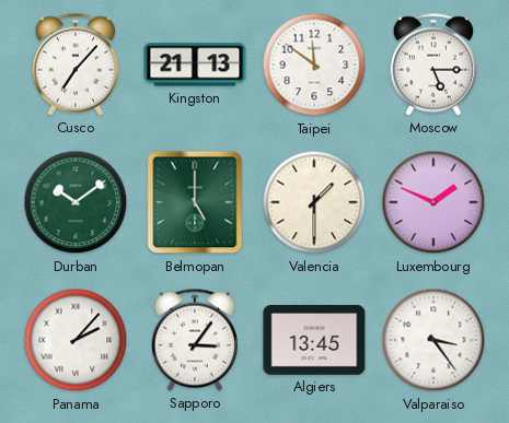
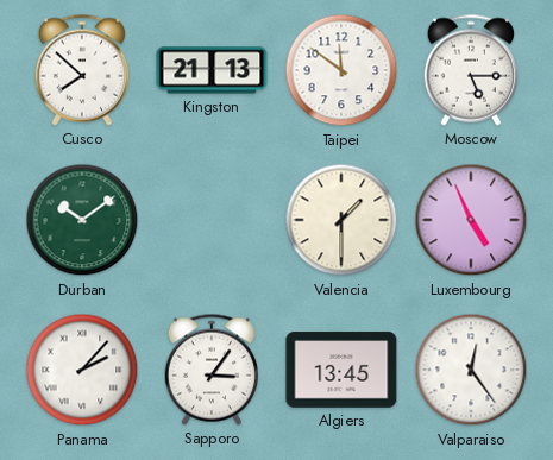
Cusco: 7:07 -> 7:52
Belmopan: 5:00 -> none
Luxembourg: 1:49 -> 4:56
Valparaiso: 3:24 -> 12:24
